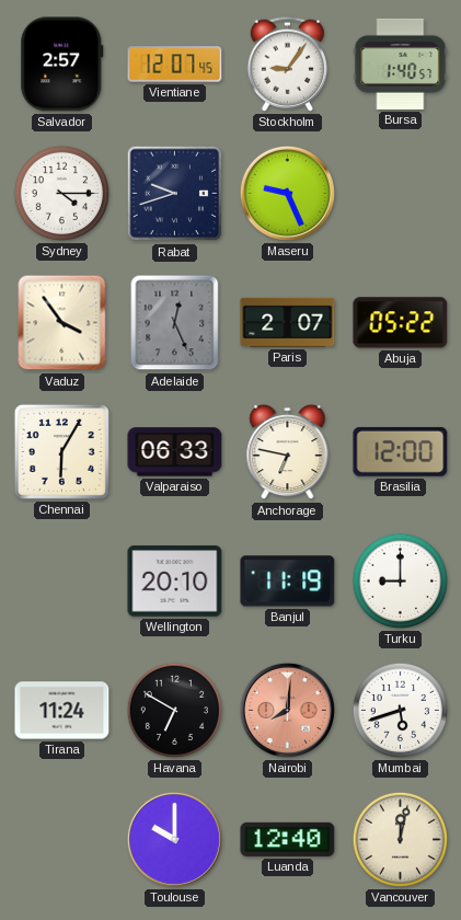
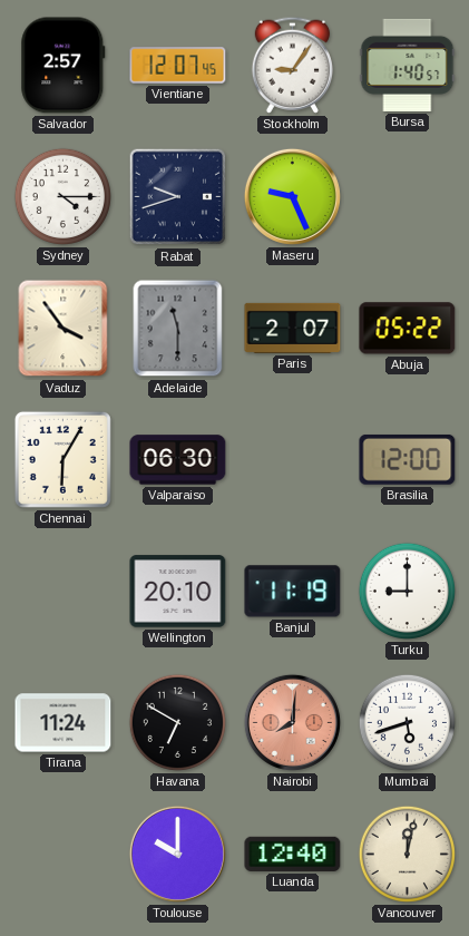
Adelaide: 12:26 -> 11:30
Valparaiso: 06:33 -> 06:30
Anchorage: 6:47 -> none
